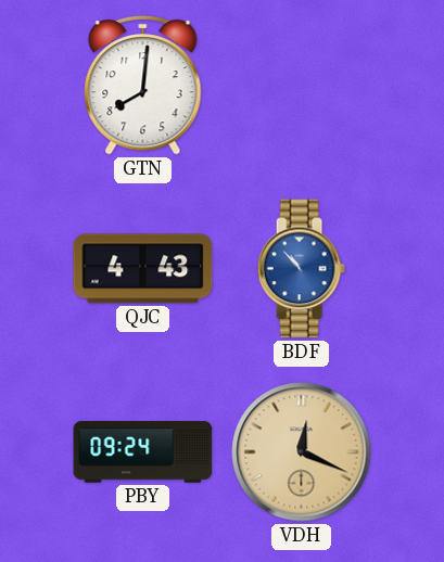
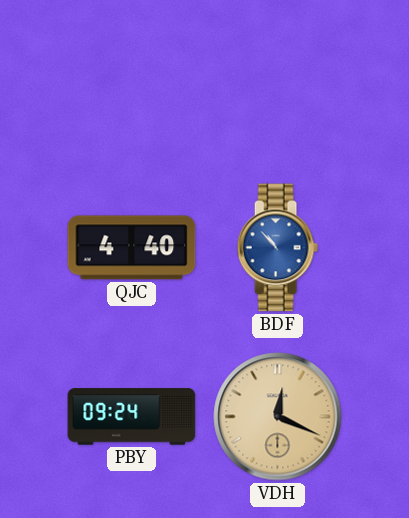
GTN: 8:01 -> none
QJC: 4:43 -> 4:40
